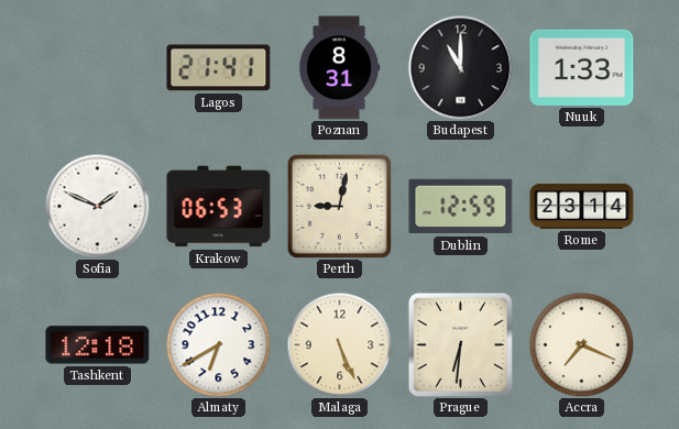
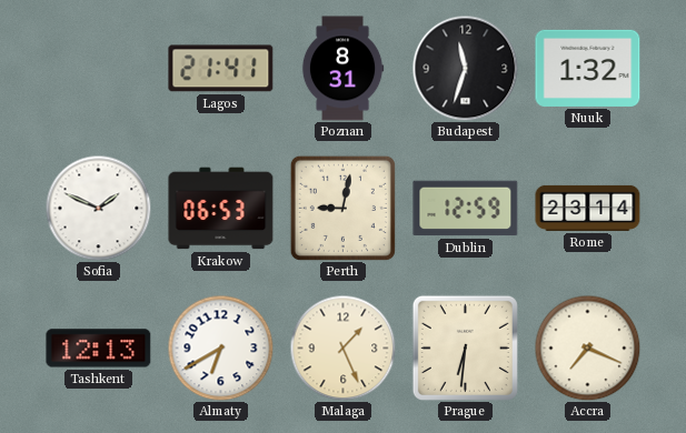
Budapest: 11:00 -> 11:33
Nuuk: 1:33 -> 1:32
Tashkent: 12:18 -> 12:13
Malaga: 5:26 -> 1:26
